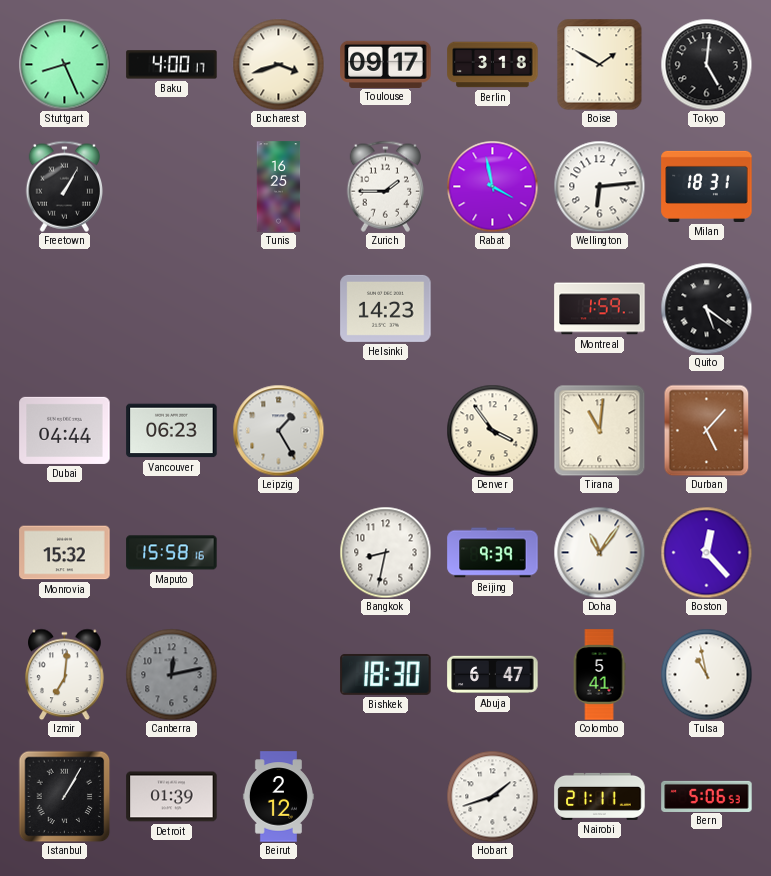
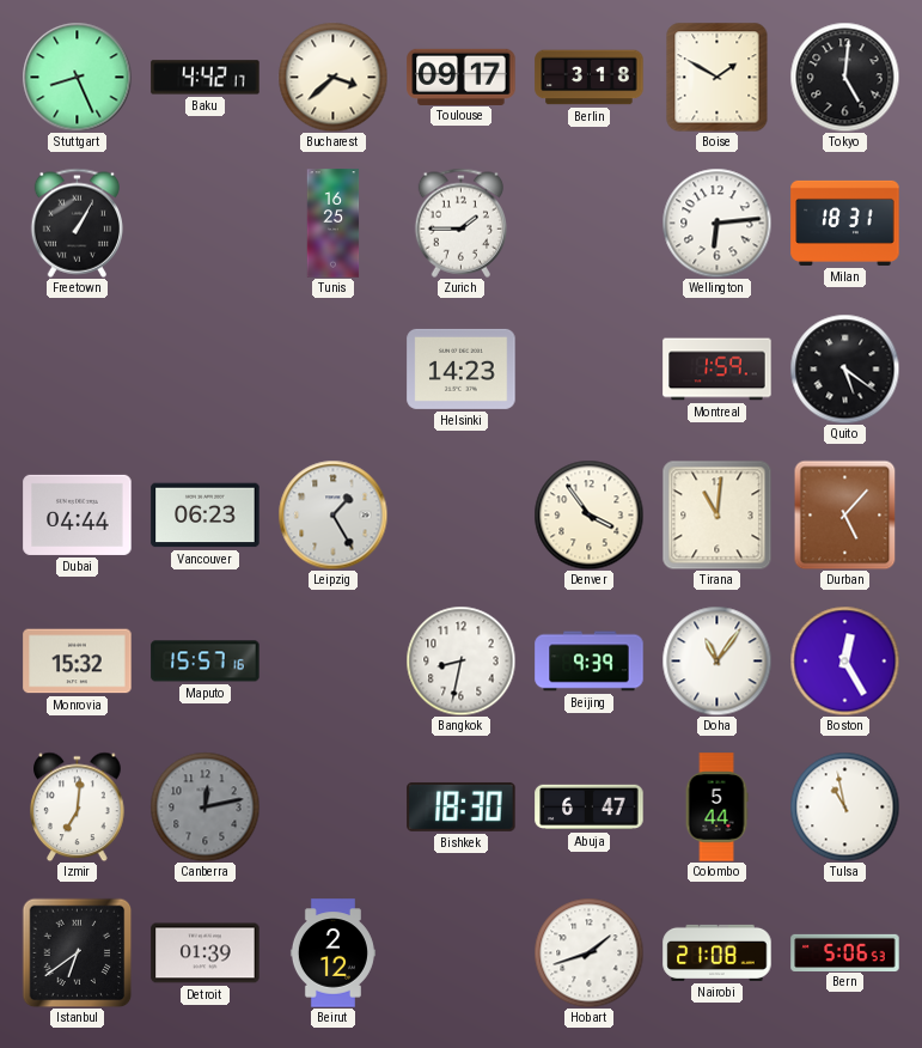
Baku: 4:00 -> 4:42
Bucharest: 3:42 -> 3:38
Rabat: 3:58 -> none
Maputo: 15:58 -> 15:57
Boston: 12:23 -> 12:25
Colombo: 5:41 -> 5:44
Istanbul: 1:05 -> 6:39
Nairobi: 21:11 -> 21:08
